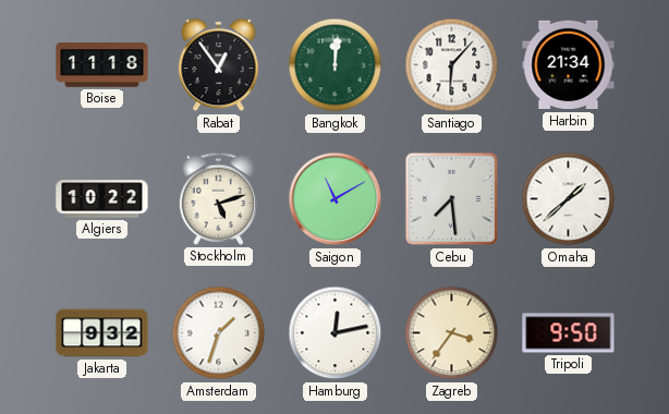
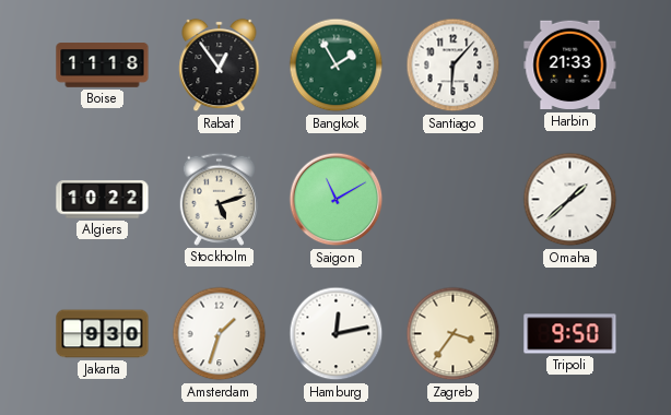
Bangkok: 12:01 -> 1:55
Harbin: 21:34 -> 21:33
Cebu: 7:29 -> none
Jakarta: 9:32 -> 9:30
